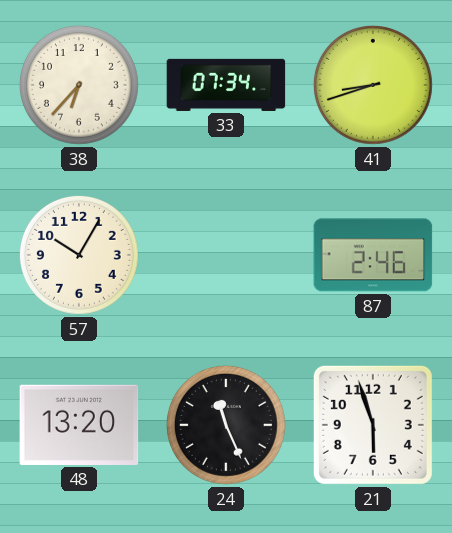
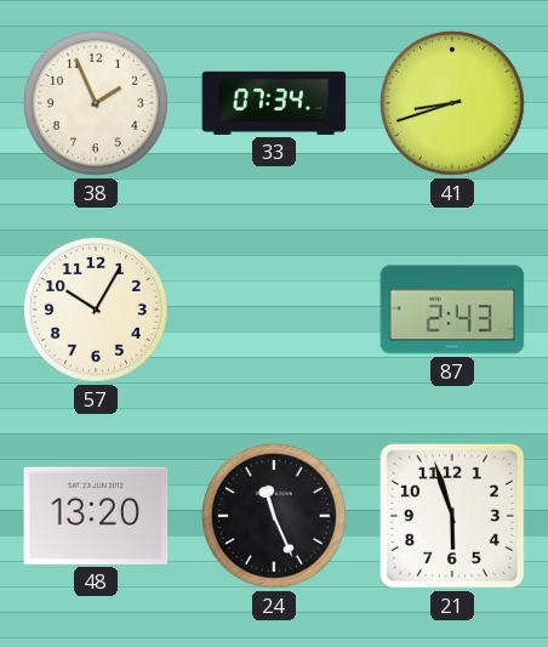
38: 6:37 -> 1:56
87: 2:46 -> 2:43
